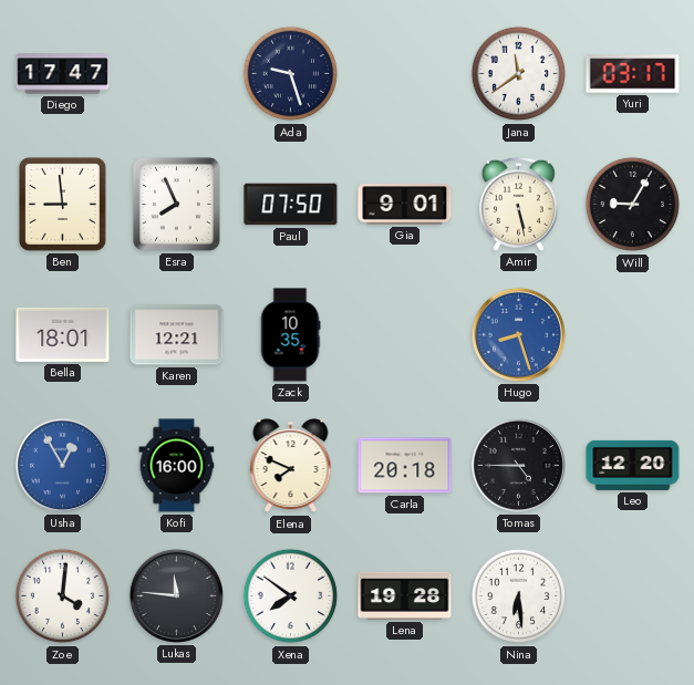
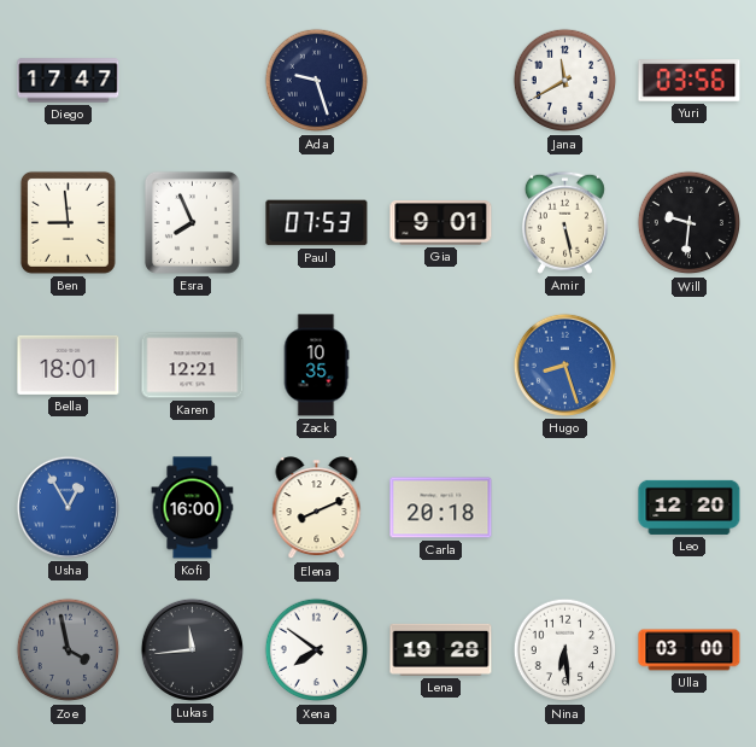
Jana: 11:39 -> 11:40
Yuri: 03:17 -> 03:56
Paul: 07:50 -> 07:53
Will: 9:05 -> 9:31
Elena: 7:49 -> 8:11
Tomas: 4:45 -> none
Zoe: 4:01 -> 3:58
Zoe dial: white -> grey
Lukas: 11:46 -> 11:44
Ulla: none -> 03:00
